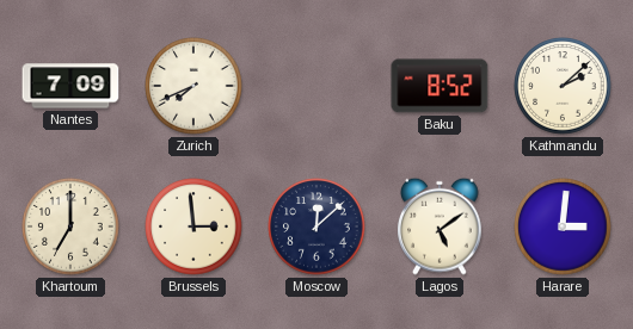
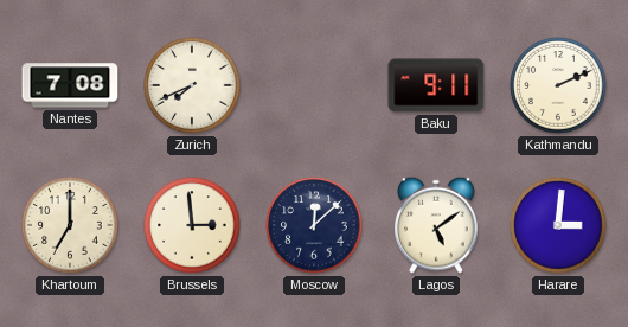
Nantes: 7:09 -> 7:08
Baku: 8:52 -> 9:11
Kathmandu: 2:08 -> 2:11
